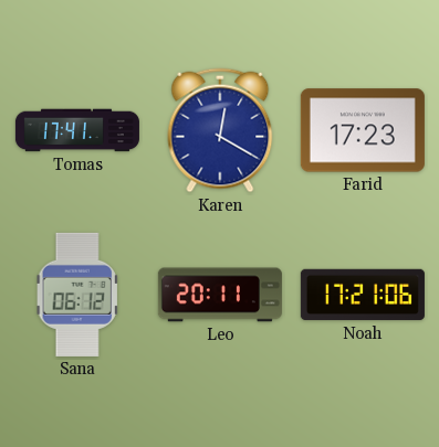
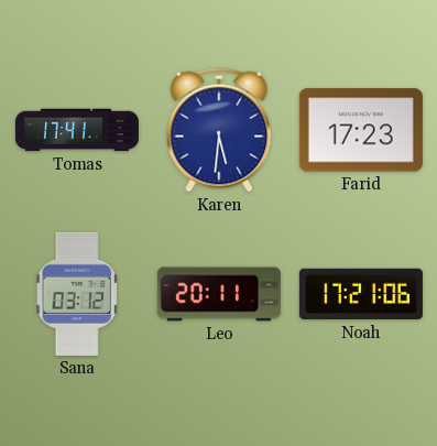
Karen: 12:20 -> 5:31
Sana: 06:12 -> 03:12
